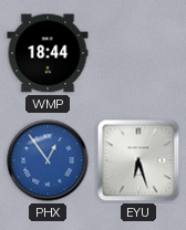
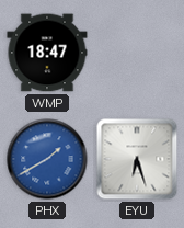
WMP: 18:44 -> 18:47
PHX: 12:54 -> 1:40
